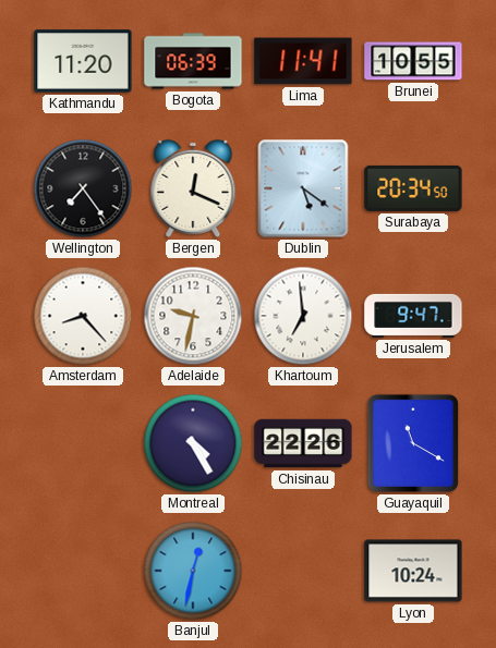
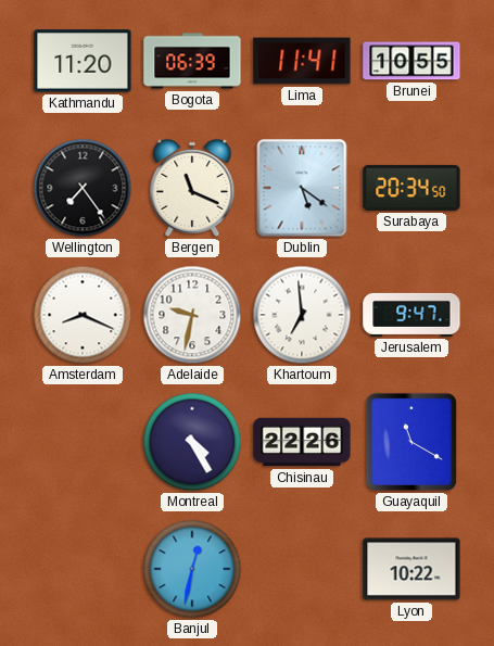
Bergen: 12:19 -> 11:19
Amsterdam: 8:23 -> 8:19
Lyon: 10:24 -> 10:22
